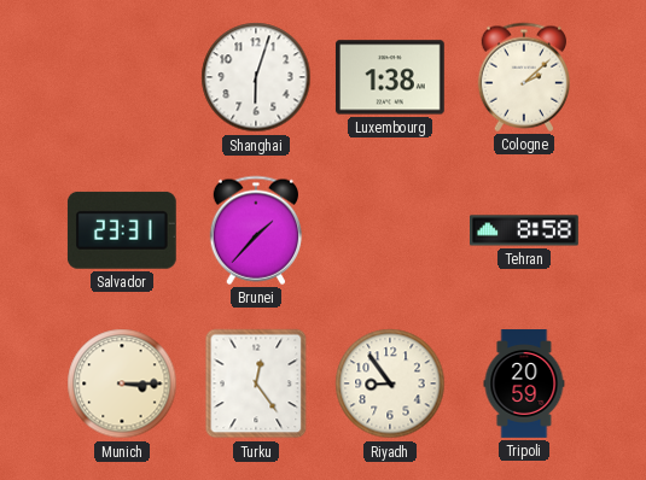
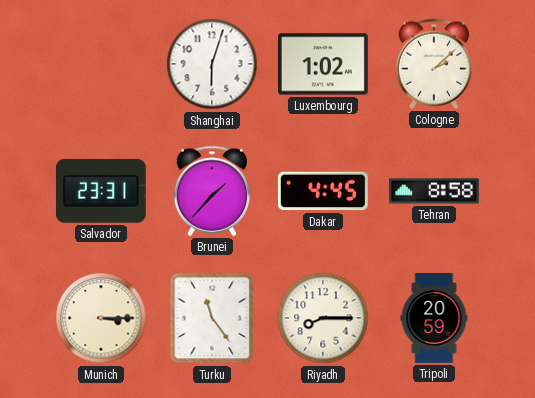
Luxembourg: 1:38 -> 1:02
Dakar: none -> 4:45
Turku: 12:24 -> 11:24
Riyadh: 8:54 -> 8:15
